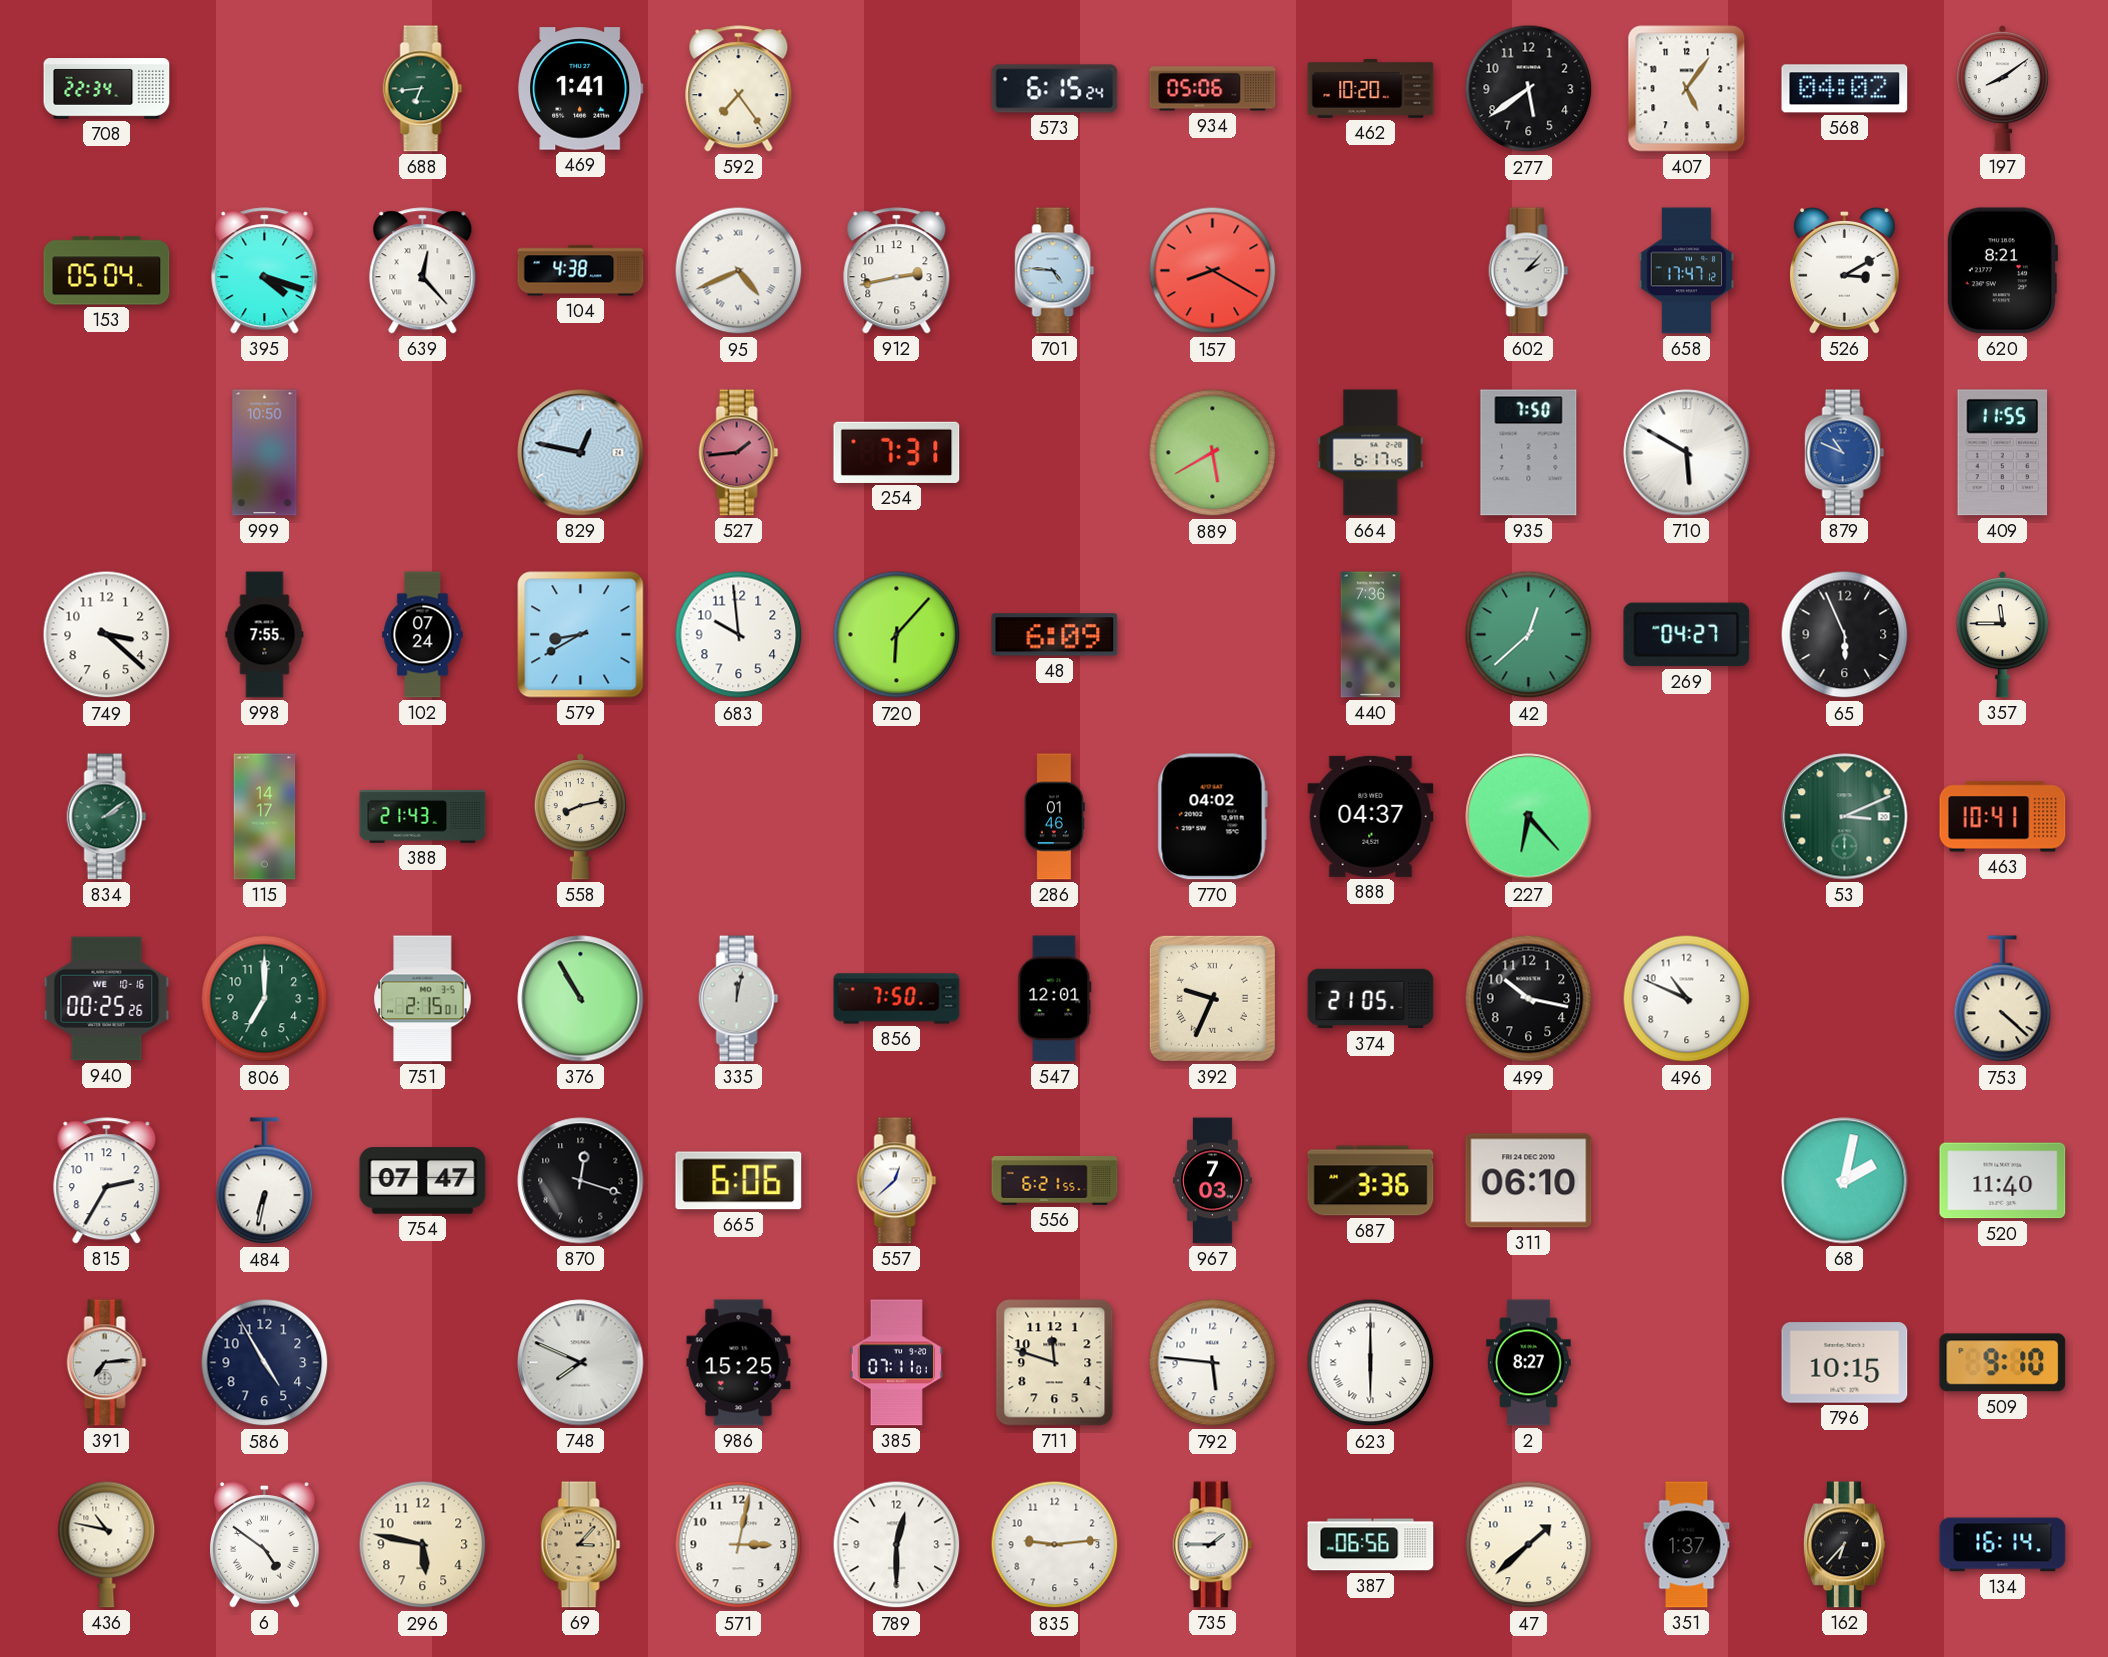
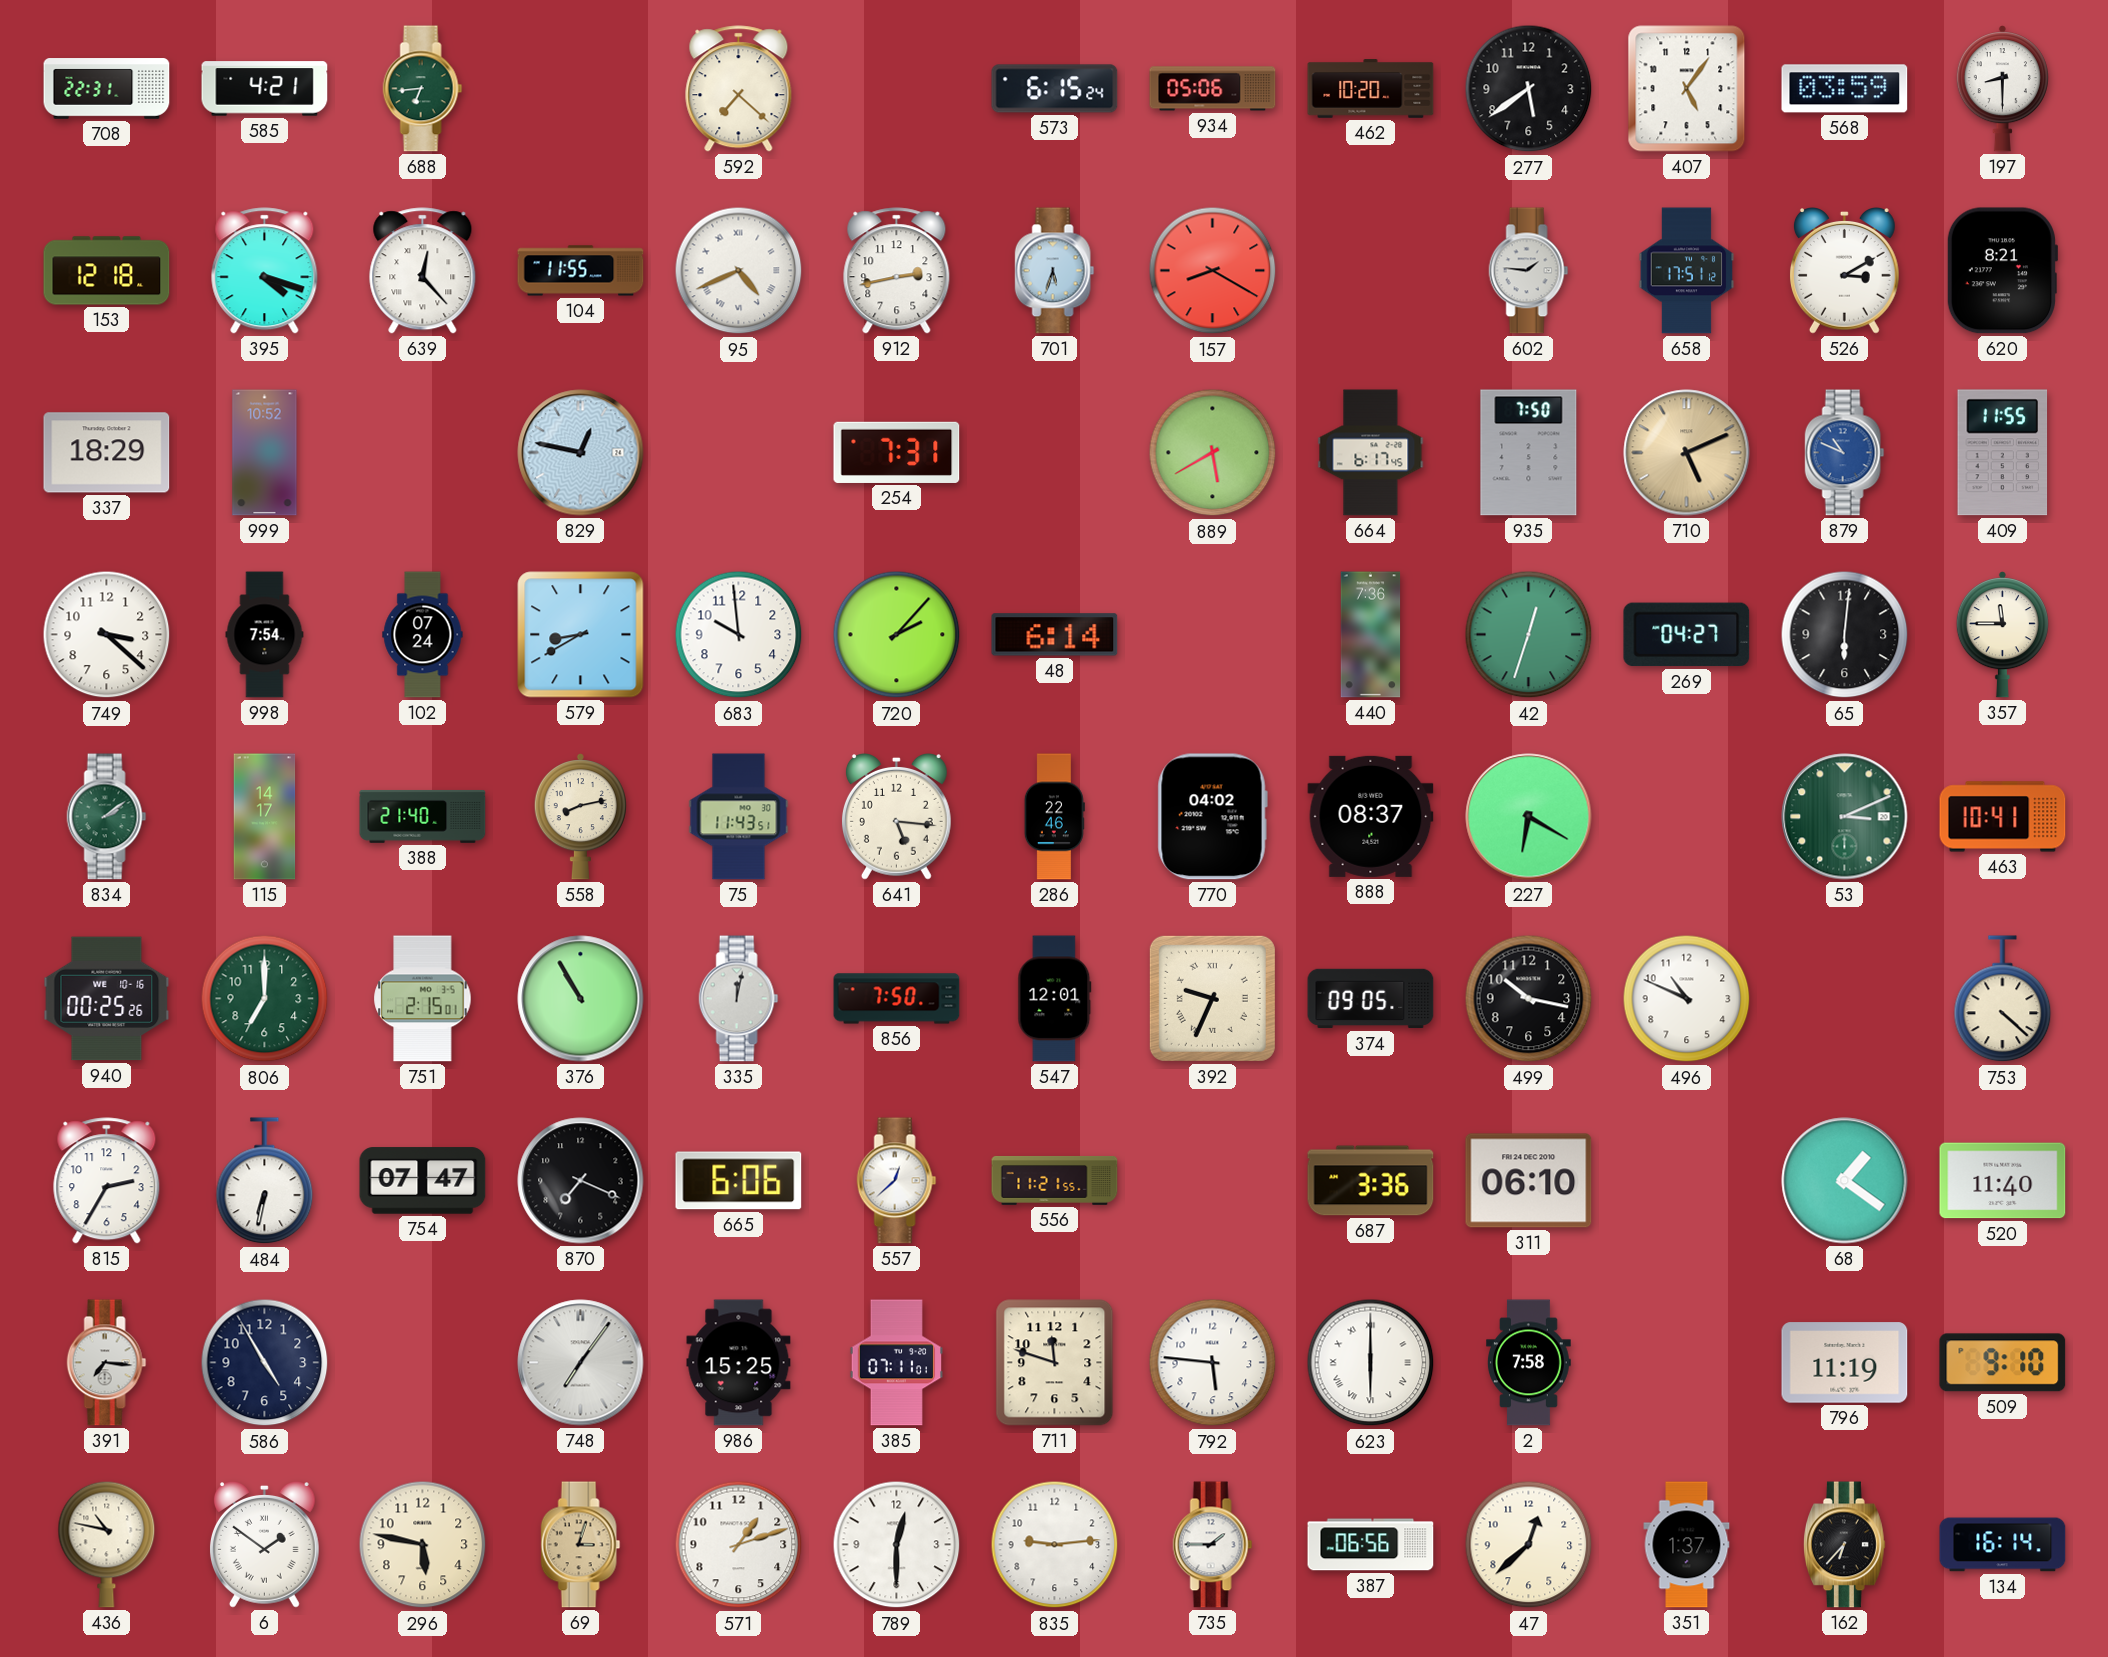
708: 22:34 -> 22:31
585: none -> 4:21
469: 1:41 -> none
592: 7:24 -> 7:22
568: 04:02 -> 03:59
197: 8:09 -> 8:30
153: 05:04 -> 12:18
104: 4:38 -> 11:55
701: 4:46 -> 5:33
602: 2:07 -> 1:46
658: 17:47 -> 17:51
337: none -> 18:29
999: 10:50 -> 10:52
527: 1:44 -> none
710: 5:50 -> 5:11
710 dial: white -> champagne
998: 7:55 -> 7:54
720: 6:07 -> 2:07
48: 6:09 -> 6:14
42: 12:38 -> 12:33
65: 5:56 -> 6:01
388: 21:43 -> 21:40
75: none -> 11:43
641: none -> 5:16
286: 01:46 -> 22:46
888: 04:37 -> 08:37
227: 6:23 -> 6:20
374: 21:05 -> 09:05
870: 12:18 -> 7:19
556: 6:21 -> 11:21
967: 7:03 -> none
68: 2:02 -> 1:21
391: 7:14 -> 7:16
748: 7:49 -> 7:06
2: 8:27 -> 7:58
796: 10:15 -> 11:19
6: 4:51 -> 1:51
69: 3:07 -> 3:03
571: 3:02 -> 1:12
47: 1:38 -> 12:38
